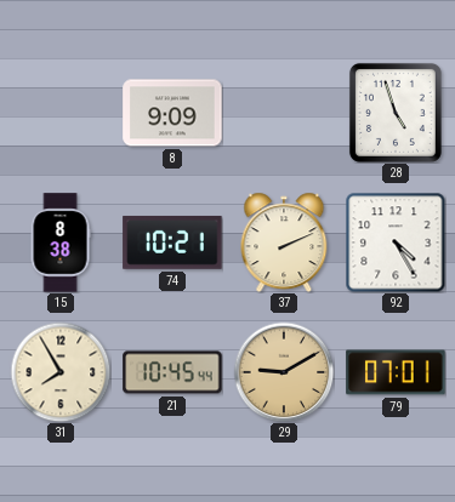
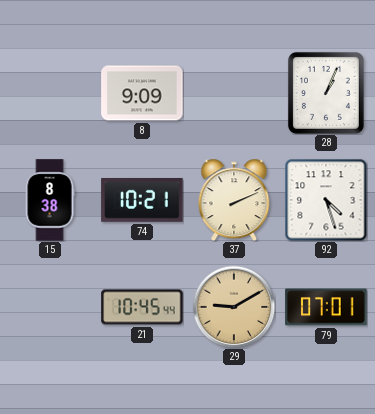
28: 4:57 -> 1:04
92: 4:25 -> 4:27
31: 7:55 -> none
